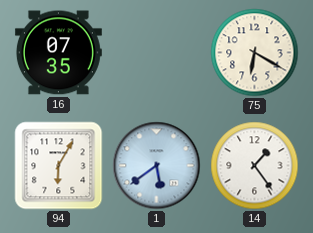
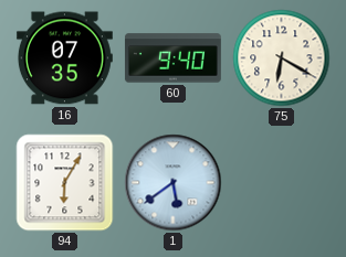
60: none -> 9:40
14: 1:24 -> none
